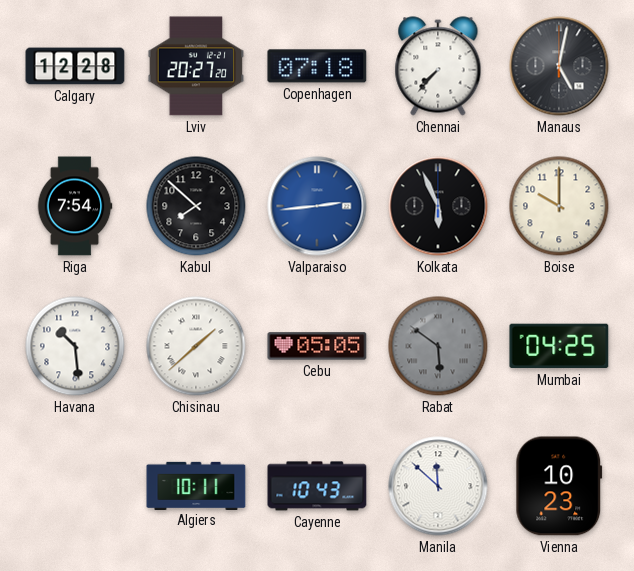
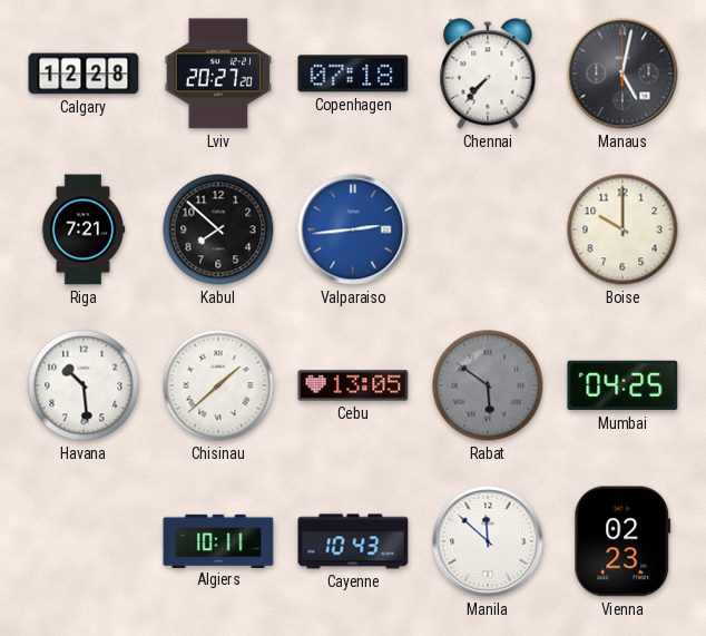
Riga: 7:54 -> 7:21
Kolkata: 5:56 -> none
Cebu: 05:05 -> 13:05
Vienna: 10:23 -> 02:23
